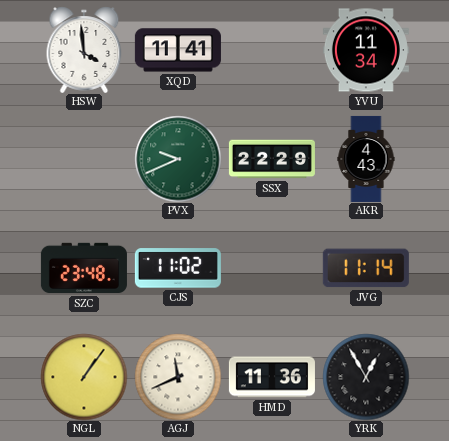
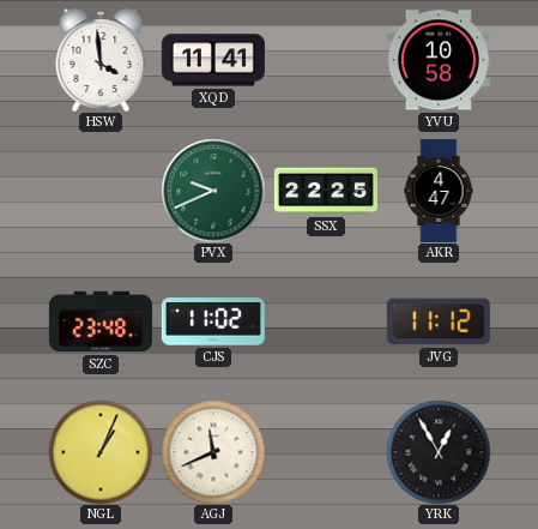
YVU: 11:34 -> 10:58
SSX: 22:29 -> 22:25
AKR: 4:43 -> 4:47
JVG: 11:14 -> 11:12
NGL: 1:06 -> 1:04
HMD: 11:36 -> none
